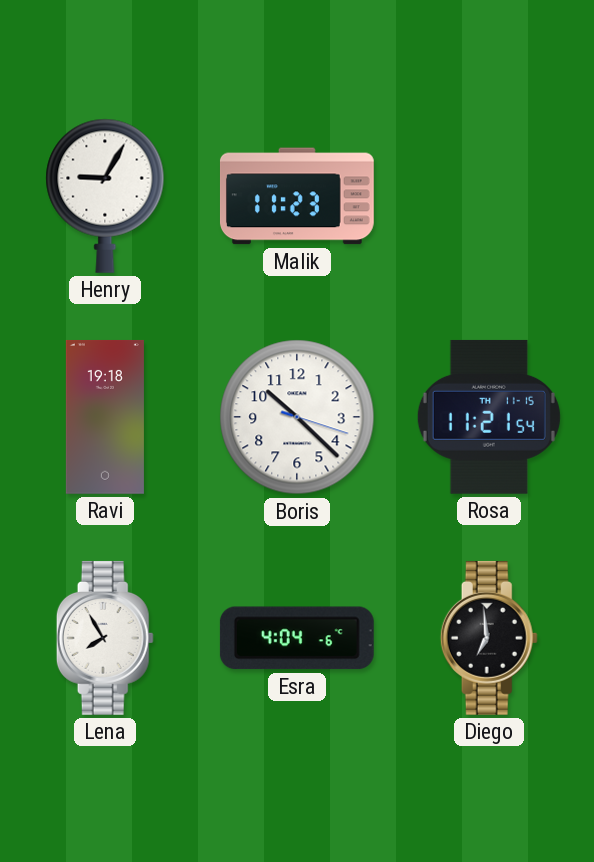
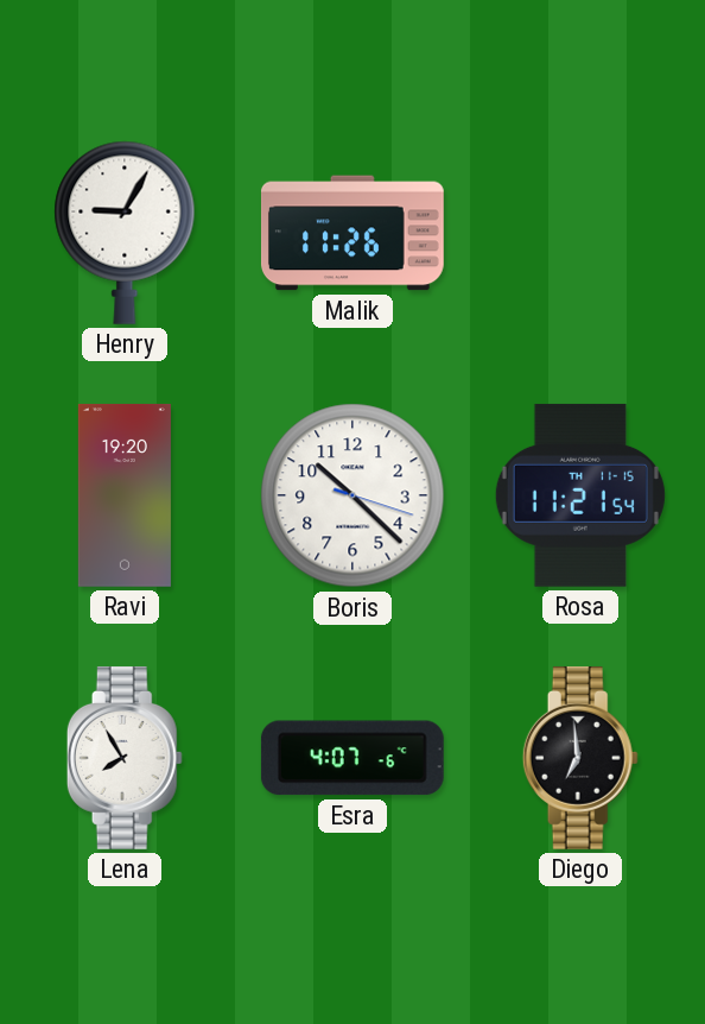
Malik: 11:23 -> 11:26
Ravi: 19:18 -> 19:20
Esra: 4:04 -> 4:07
